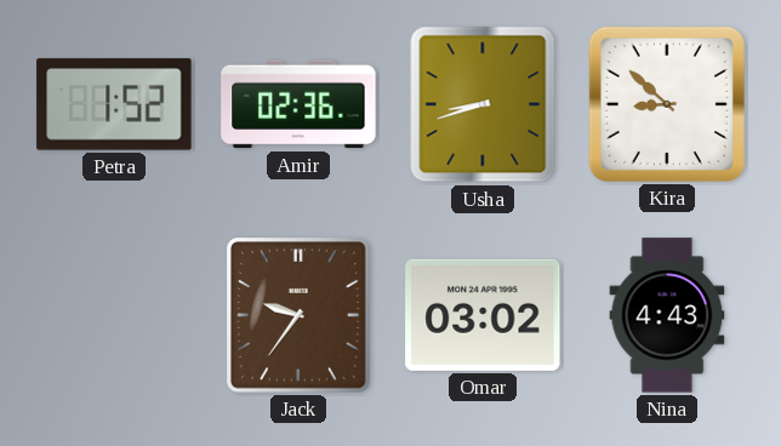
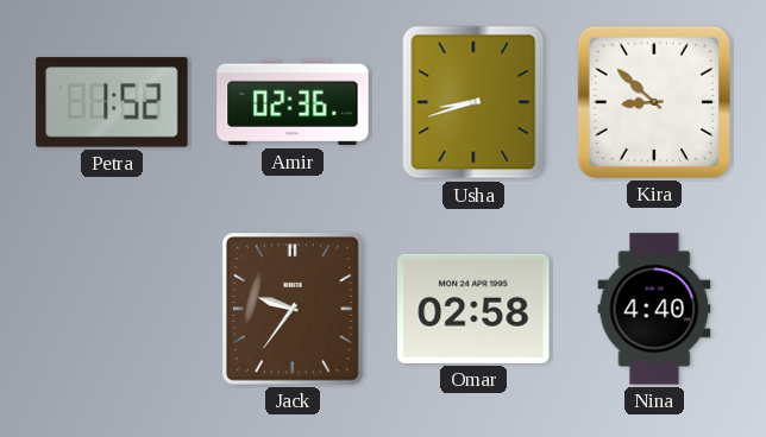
Omar: 03:02 -> 02:58
Nina: 4:43 -> 4:40
